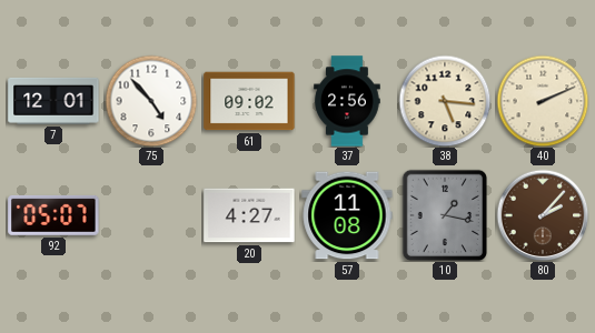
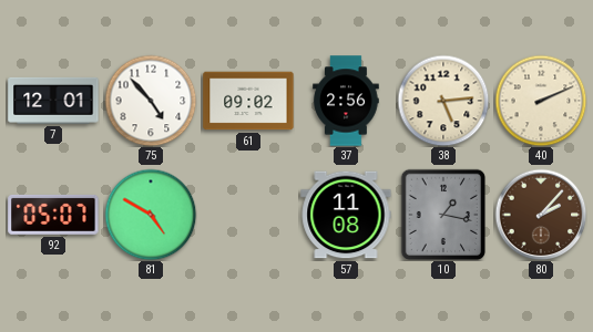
38: 5:16 -> 5:14
81: none -> 4:50
20: 4:27 -> none
